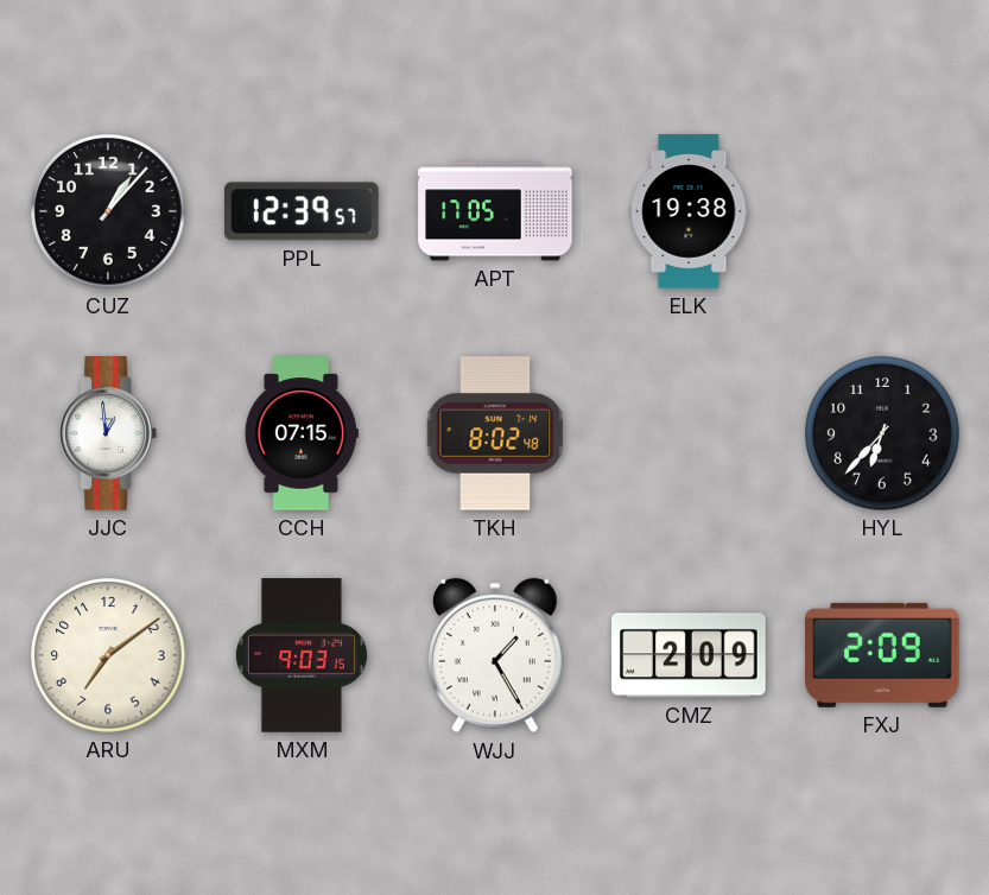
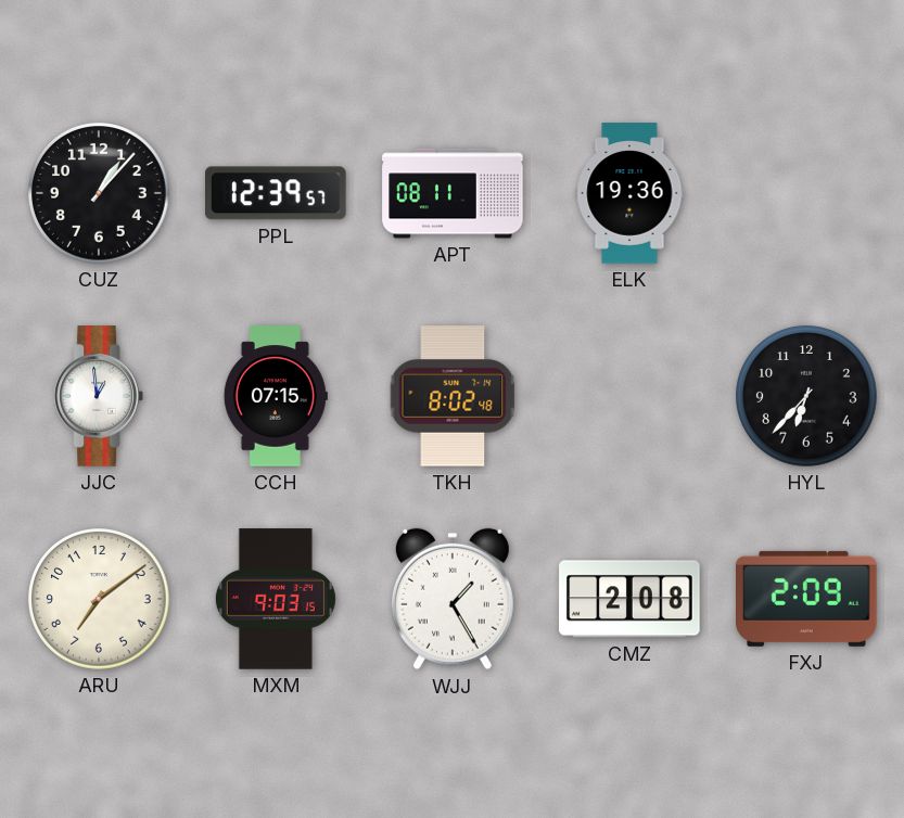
APT: 17:05 -> 08:11
ELK: 19:38 -> 19:36
CMZ: 2:09 -> 2:08
